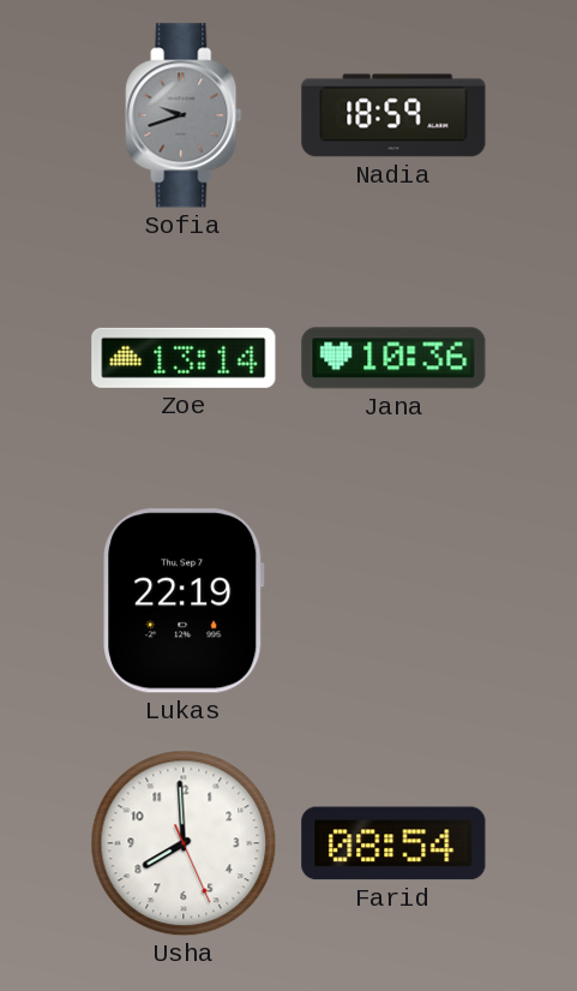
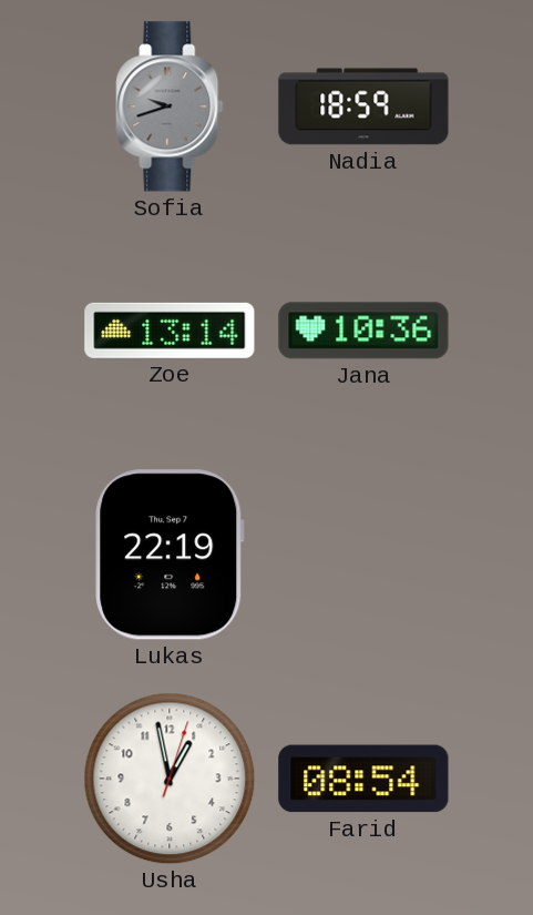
Usha: 7:59 -> 12:58
